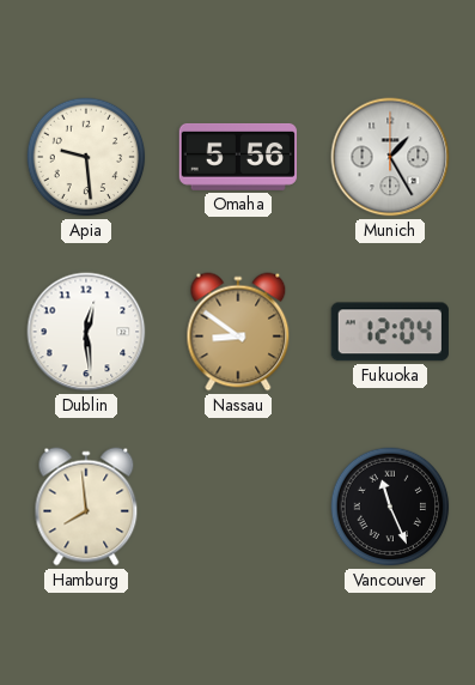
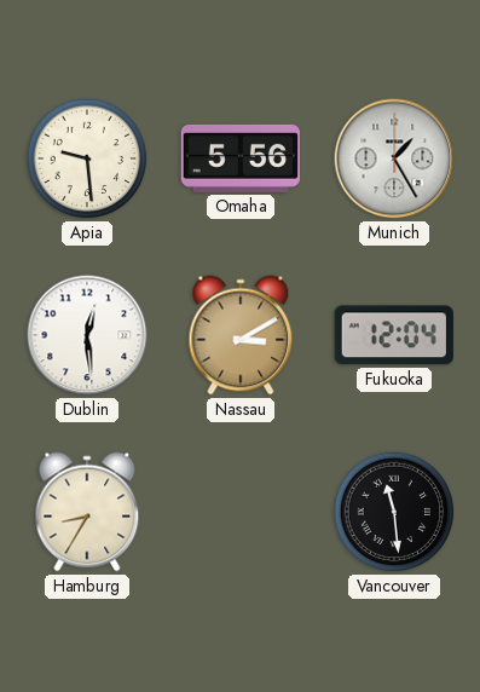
Nassau: 8:51 -> 3:10
Hamburg: 7:59 -> 8:35
Vancouver: 11:26 -> 11:29
